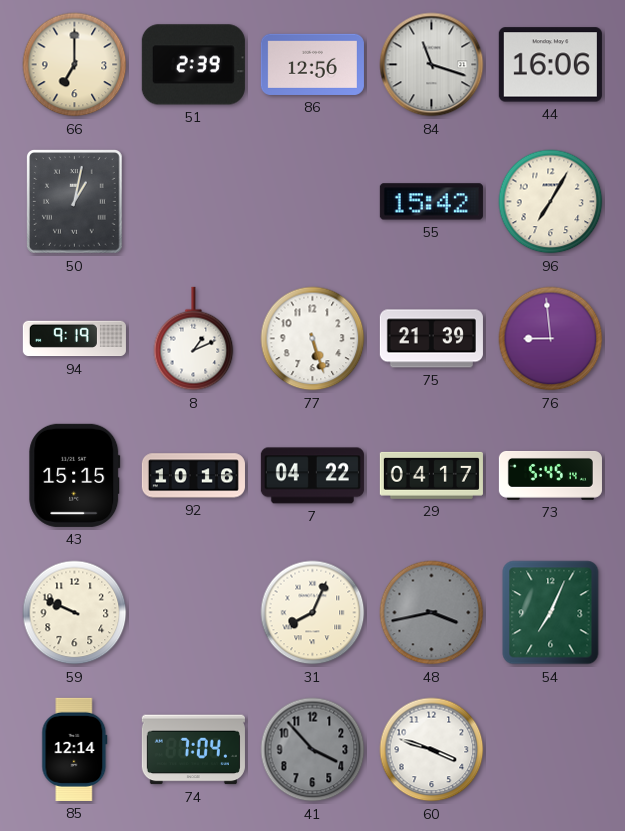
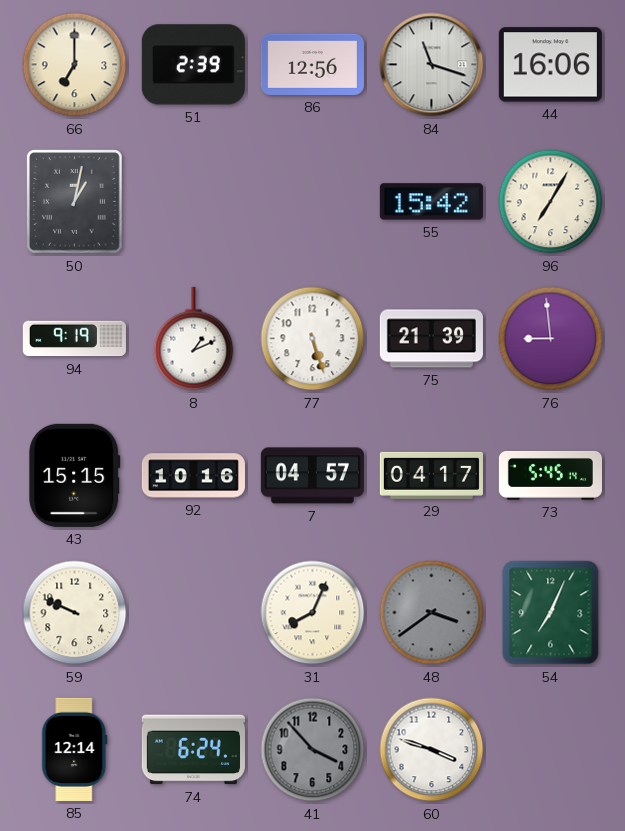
7: 04:22 -> 04:57
48: 3:43 -> 3:39
74: 7:04 -> 6:24
